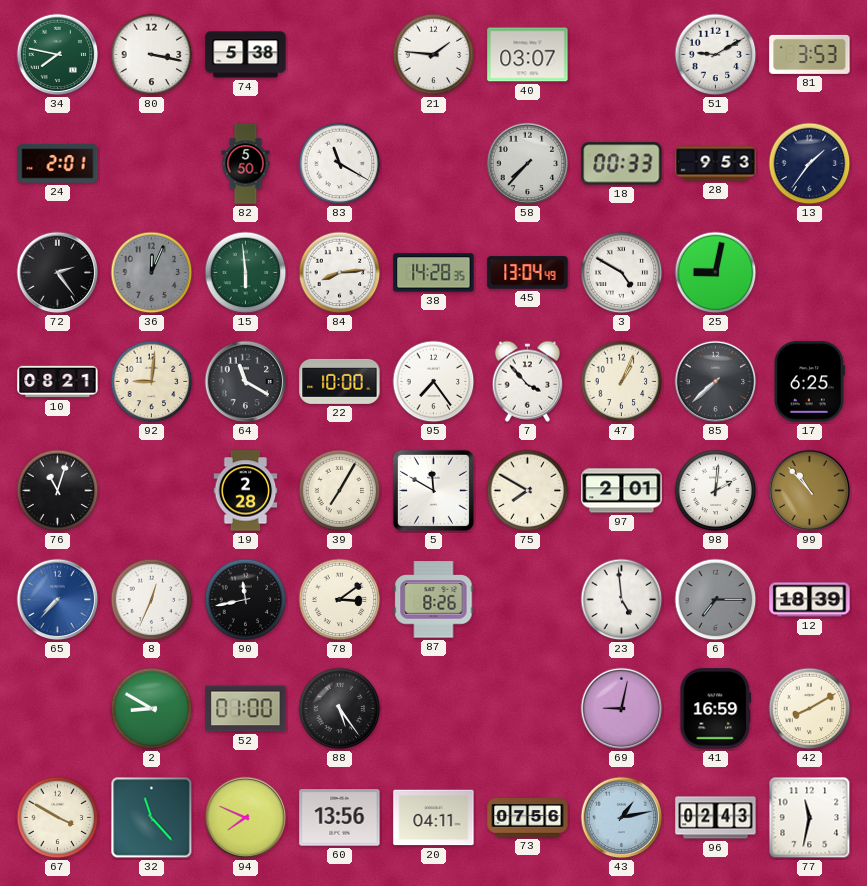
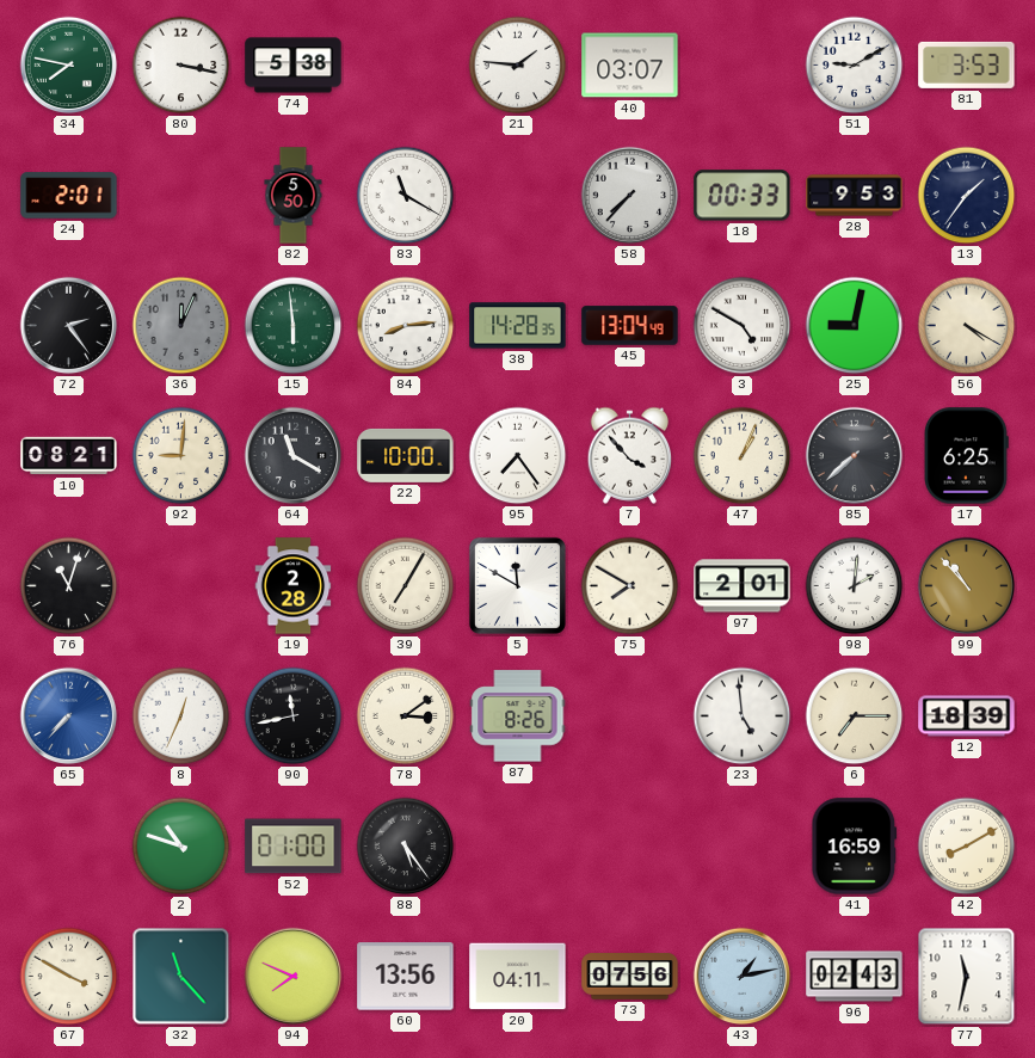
56: none -> 4:20
6 dial: grey -> cream
2: 8:50 -> 10:48
69: 9:02 -> none
